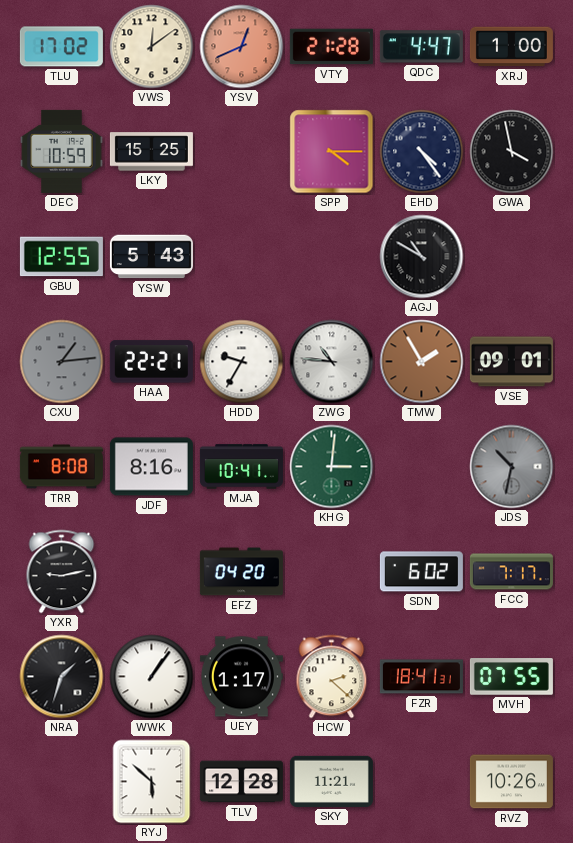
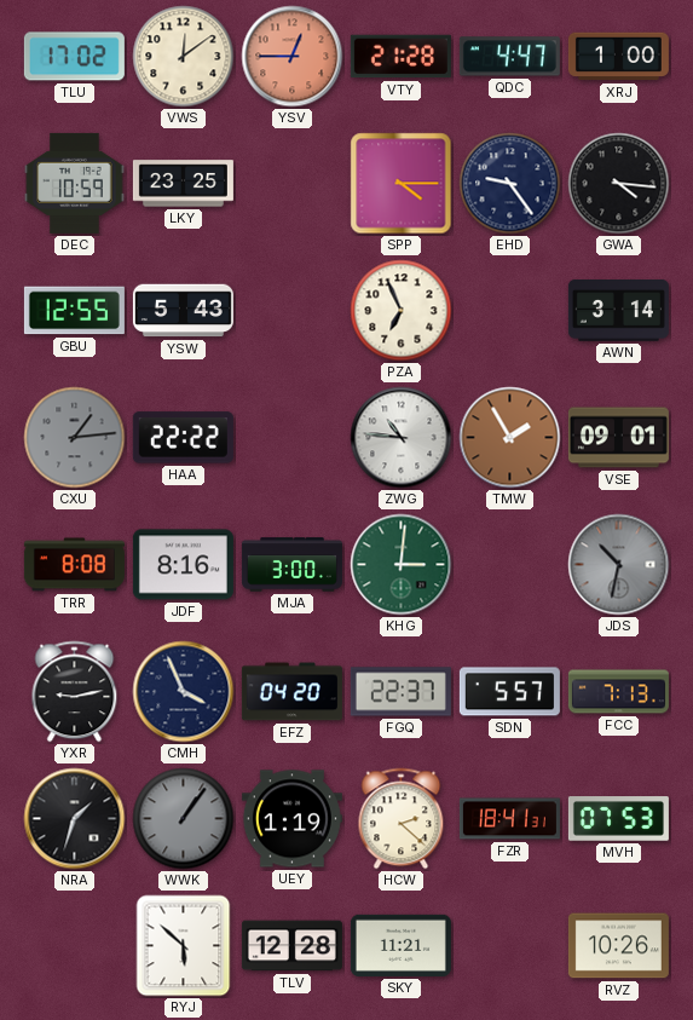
YSV: 12:41 -> 12:45
LKY: 15:25 -> 23:25
EHD: 4:24 -> 9:24
GWA: 3:58 -> 4:16
PZA: none -> 6:56
AGJ: 10:50 -> none
AWN: none -> 3:14
HAA: 22:21 -> 22:22
HDD: 9:35 -> none
MJA: 10:41 -> 3:00
CMH: none -> 3:56
FGQ: none -> 22:37
SDN: 6:02 -> 5:57
FCC: 7:17 -> 7:13
WWK dial: white -> grey
UEY: 1:17 -> 1:19
MVH: 07:55 -> 07:53
